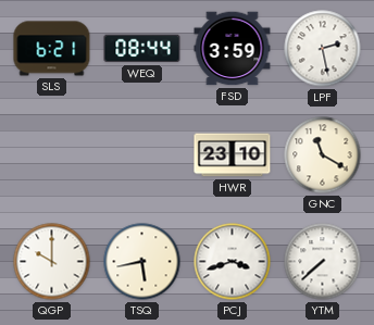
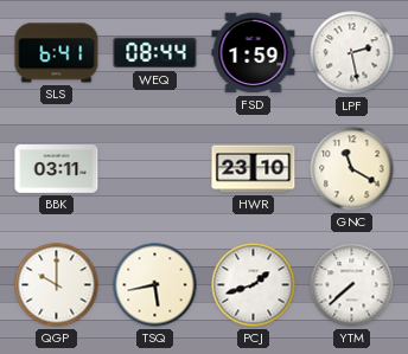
SLS: 6:21 -> 6:41
FSD: 3:59 -> 1:59
BBK: none -> 03:11
PCJ: 3:42 -> 1:42
